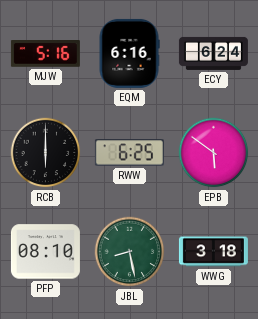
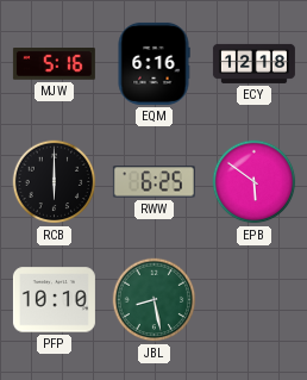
ECY: 6:24 -> 12:18
PFP: 08:10 -> 10:10
WWG: 3:18 -> none
